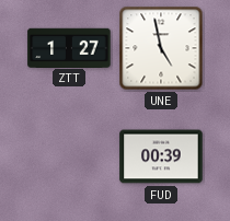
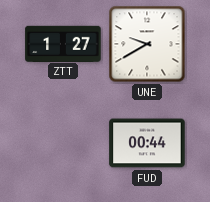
UNE: 4:58 -> 9:40
FUD: 00:39 -> 00:44
